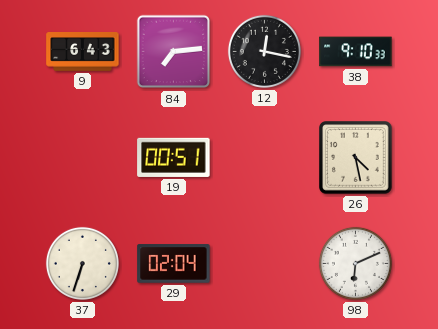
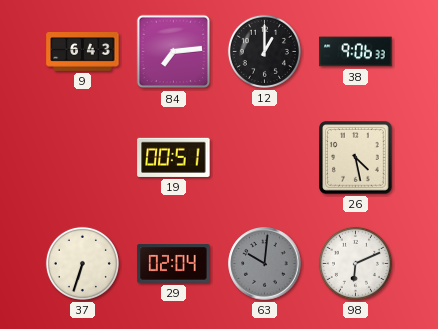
12: 12:17 -> 1:00
38: 9:10 -> 9:06
63: none -> 10:01
